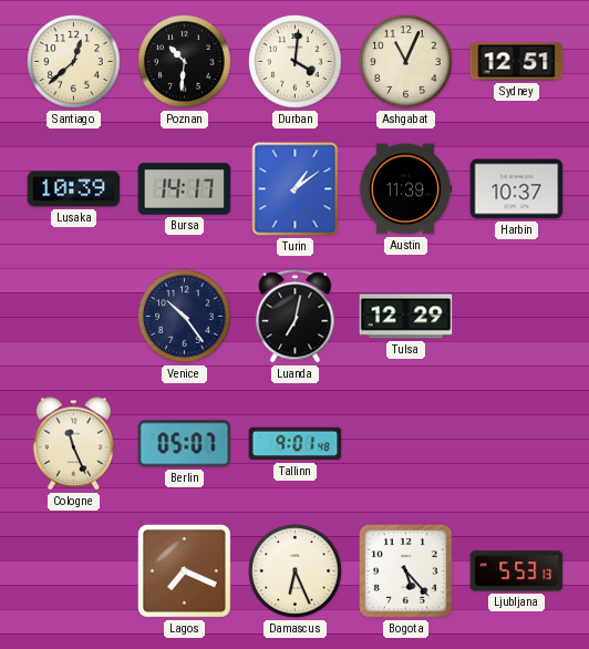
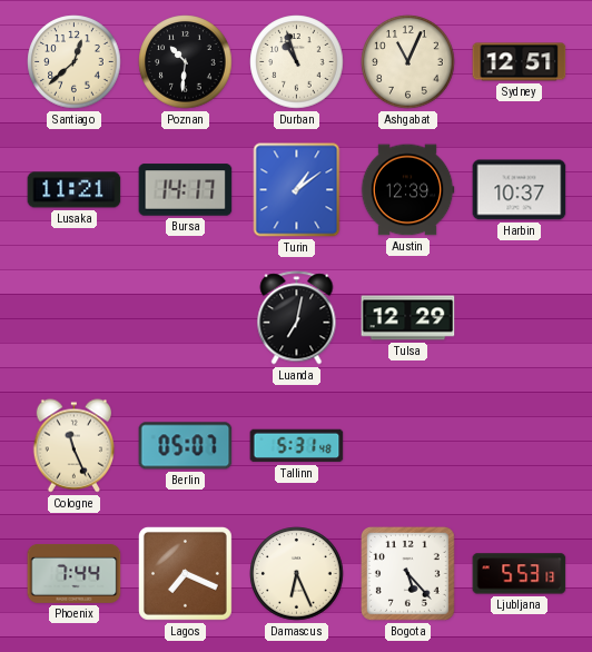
Durban: 4:01 -> 10:57
Lusaka: 10:39 -> 11:21
Austin: 11:39 -> 12:39
Venice: 10:24 -> none
Tallinn: 9:01 -> 5:31
Phoenix: none -> 7:44
